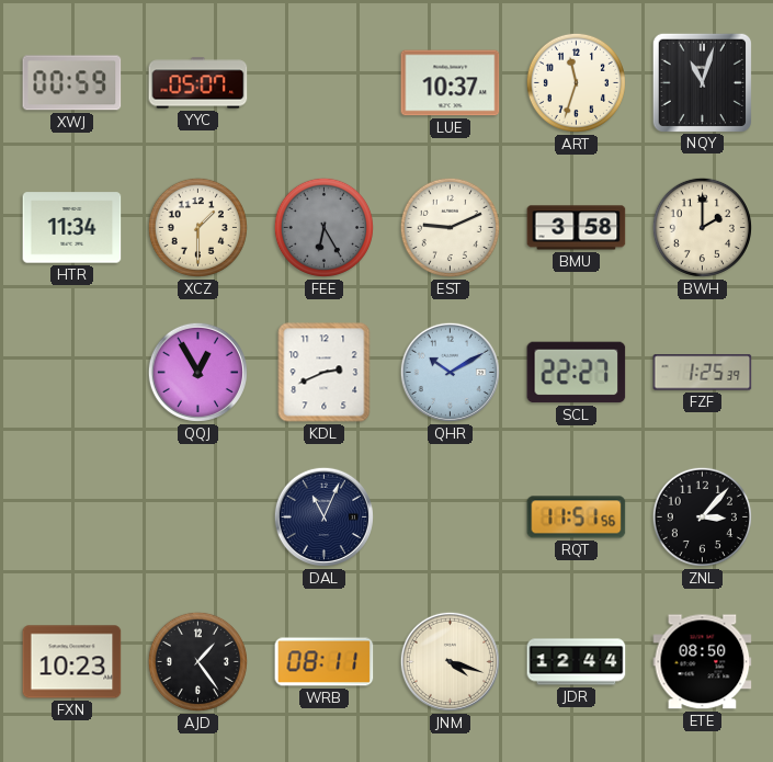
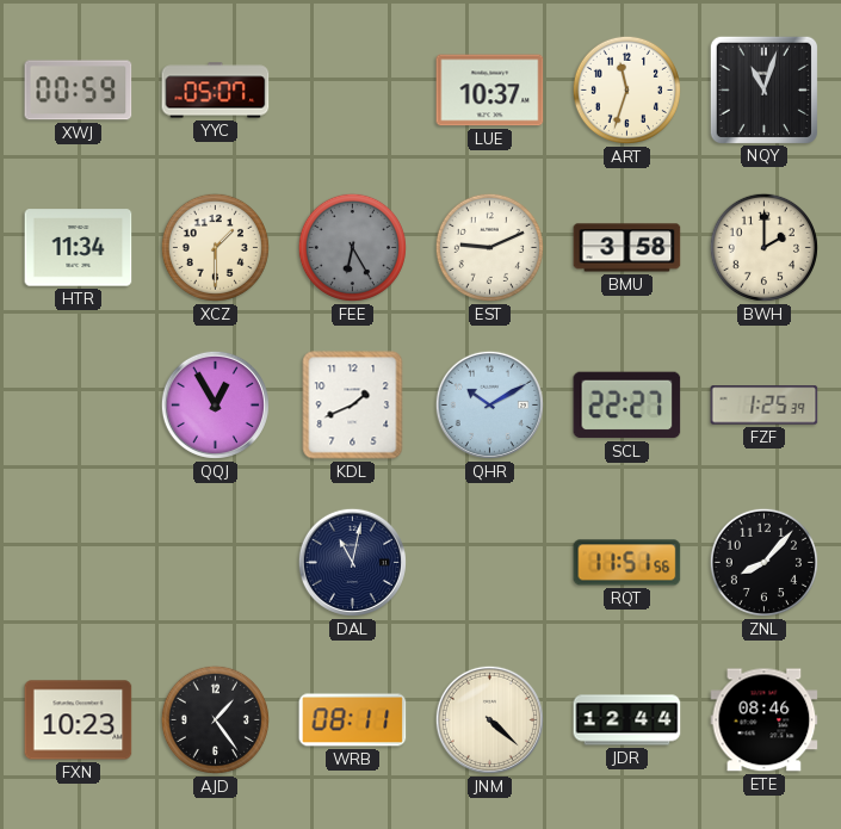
KDL: 2:41 -> 1:41
DAL: 11:04 -> 11:02
ZNL: 3:07 -> 8:07
JNM: 4:18 -> 4:22
ETE: 08:50 -> 08:46
